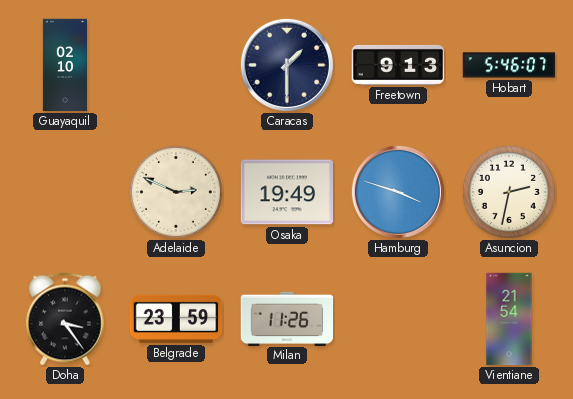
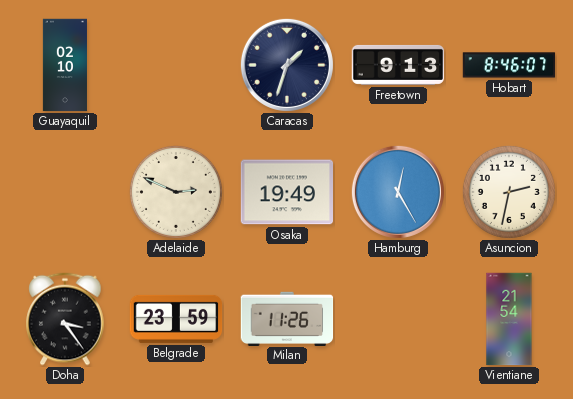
Caracas: 1:30 -> 1:33
Hobart: 5:46 -> 8:46
Hamburg: 3:48 -> 12:25
